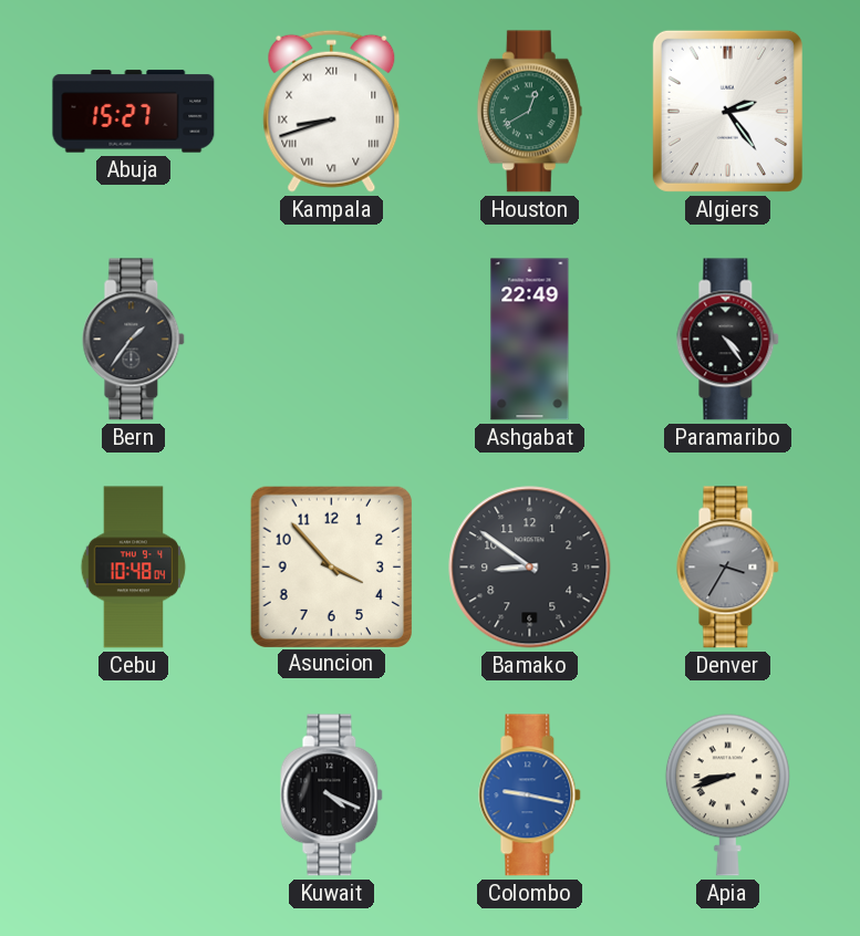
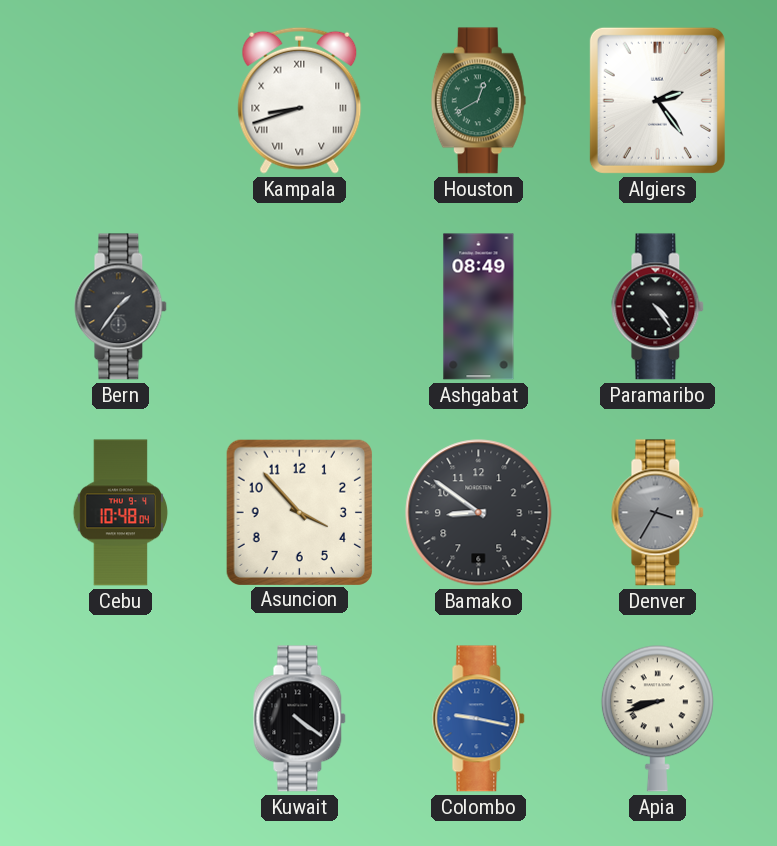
Abuja: 15:27 -> none
Ashgabat: 22:49 -> 08:49
Kuwait: 4:19 -> 4:21
